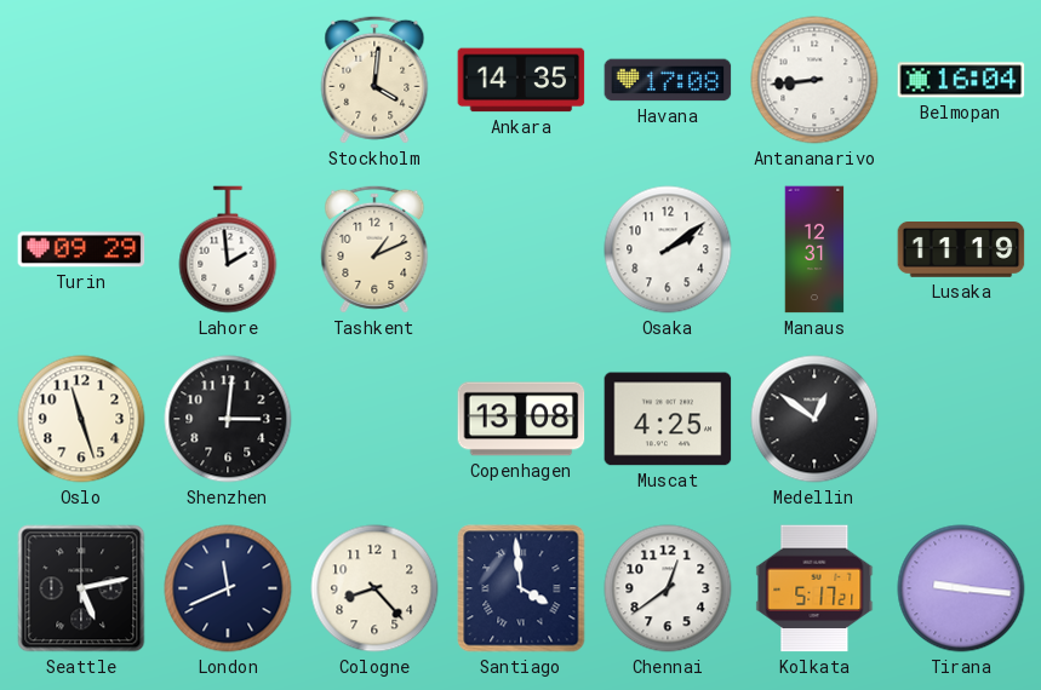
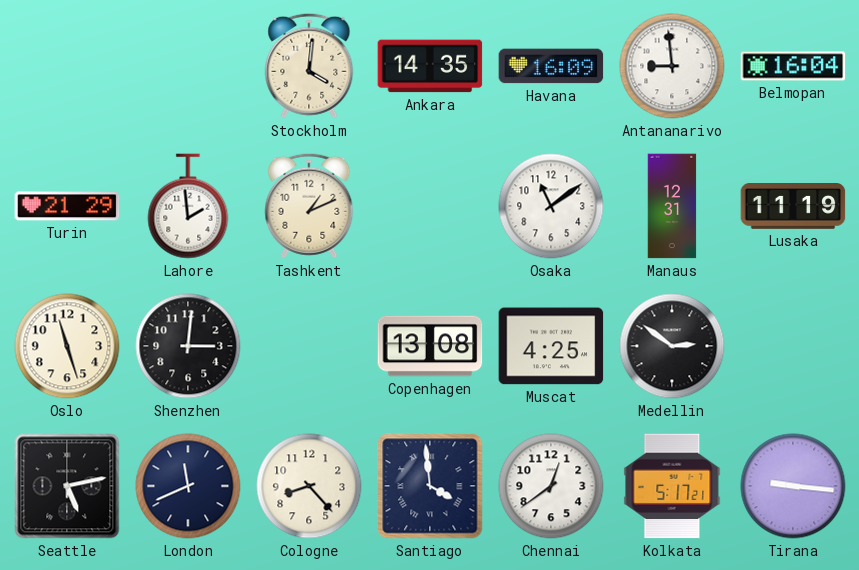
Havana: 17:08 -> 16:09
Antananarivo: 8:44 -> 8:59
Turin: 09:29 -> 21:29
Osaka: 2:09 -> 11:09
Medellin: 12:51 -> 2:51
